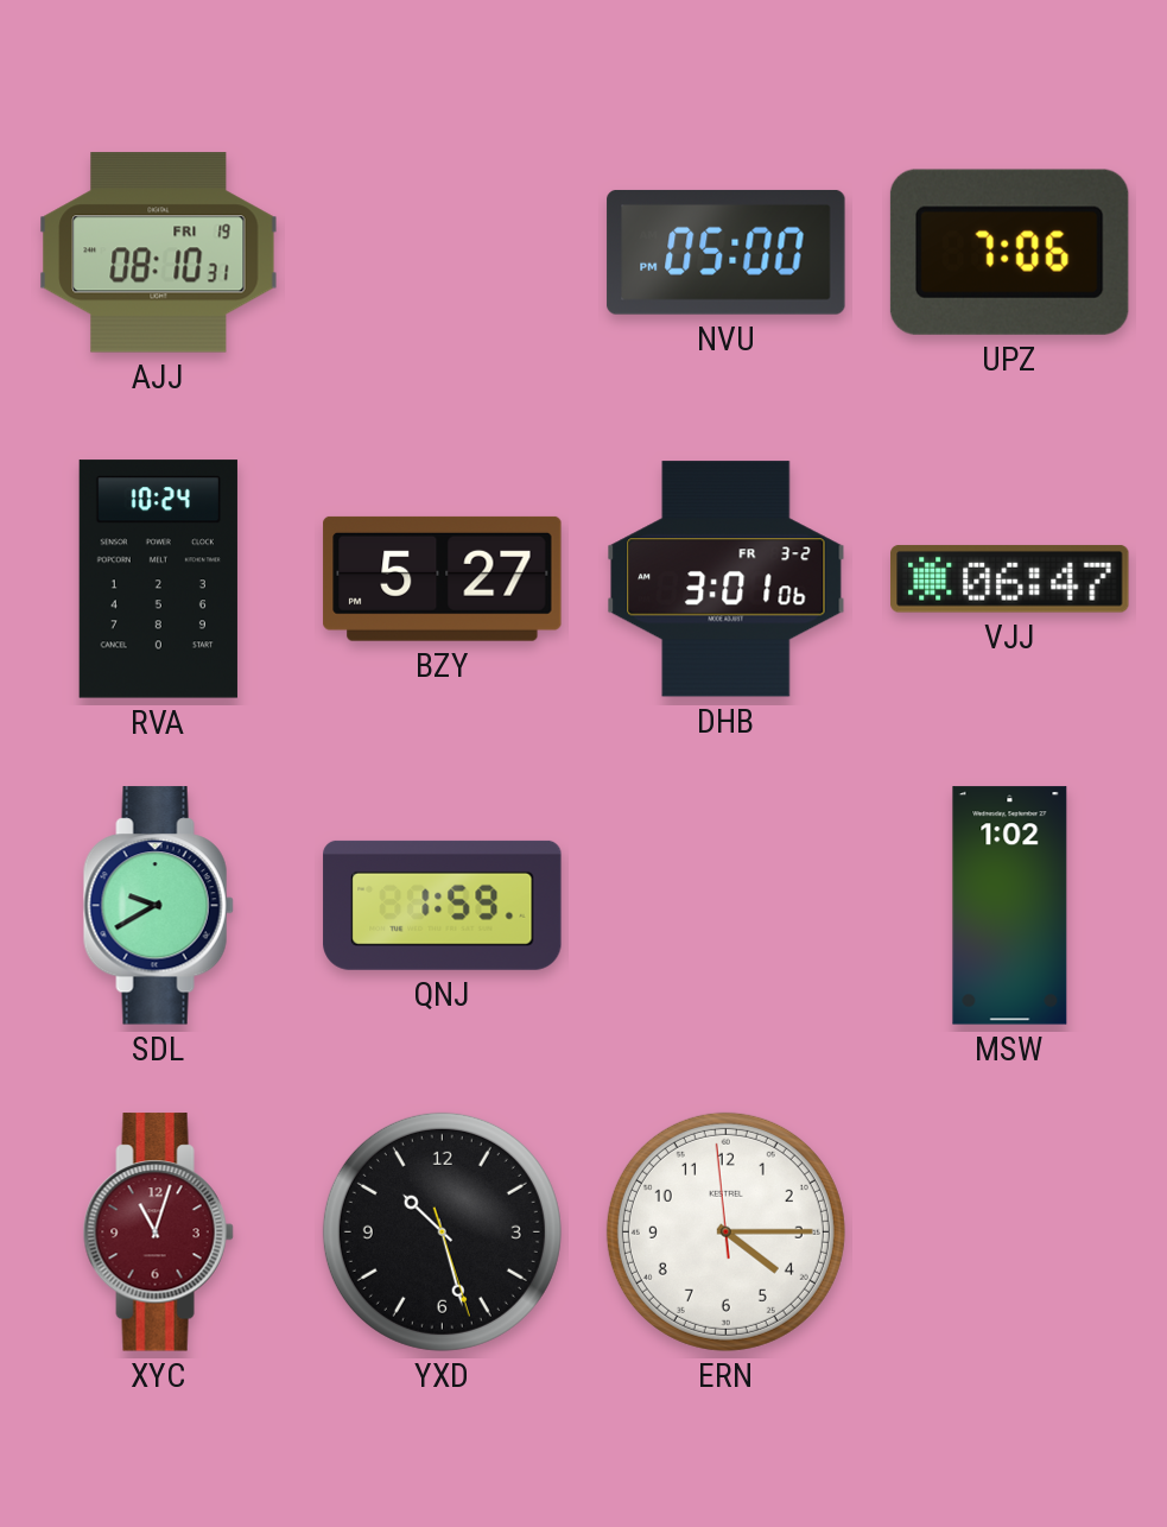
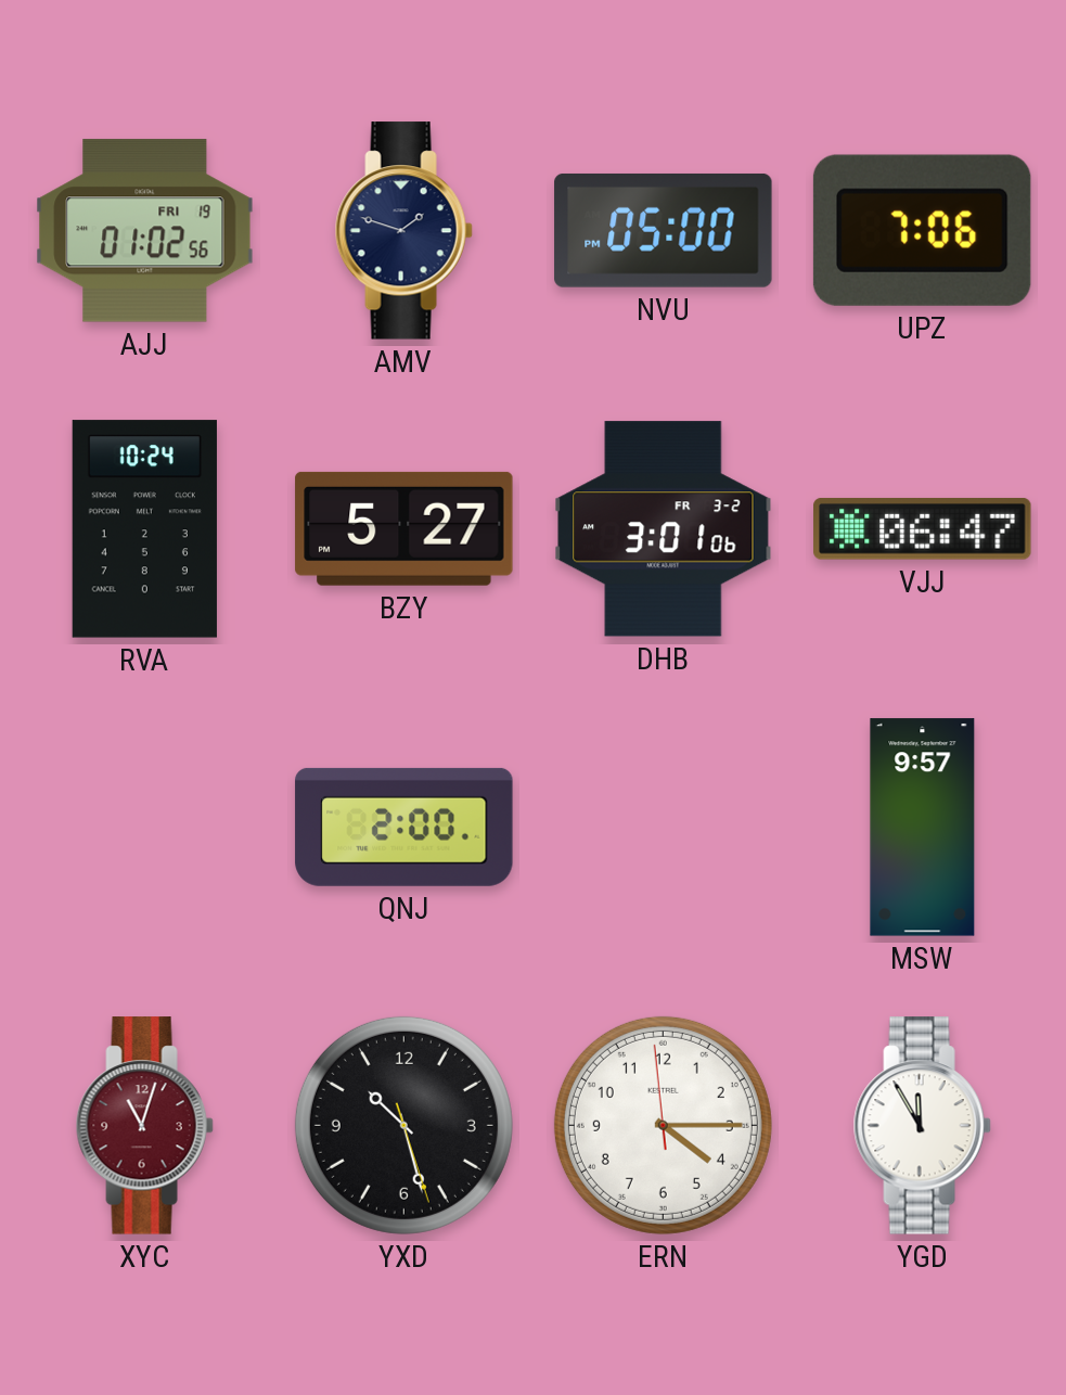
AJJ: 08:10 -> 01:02
AMV: none -> 1:48
SDL: 9:40 -> none
QNJ: 1:59 -> 2:00
MSW: 1:02 -> 9:57
YGD: none -> 11:55
